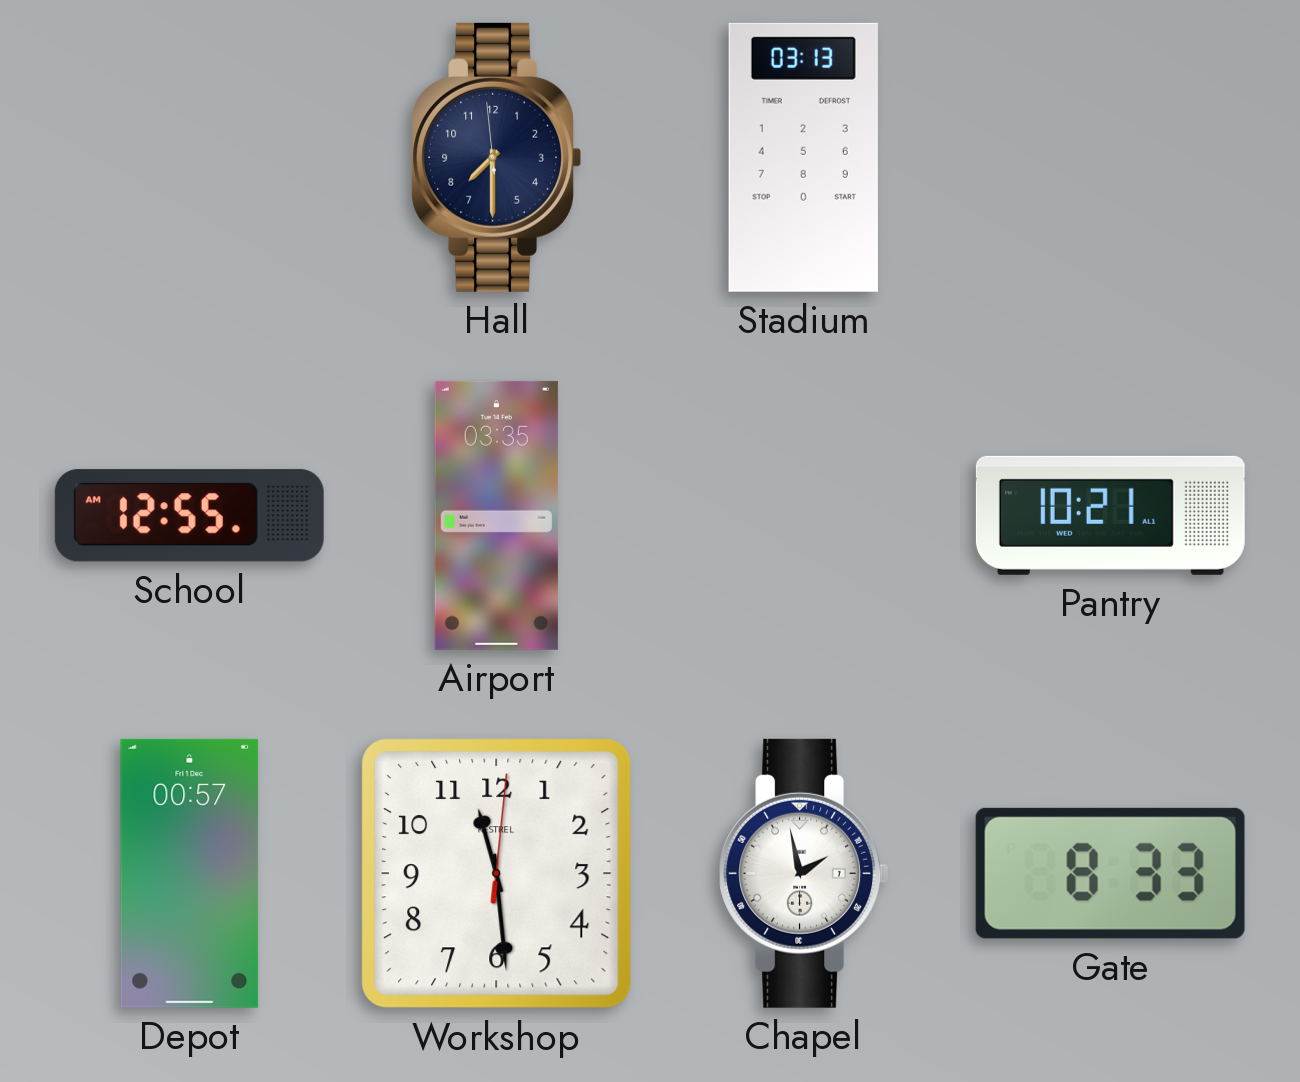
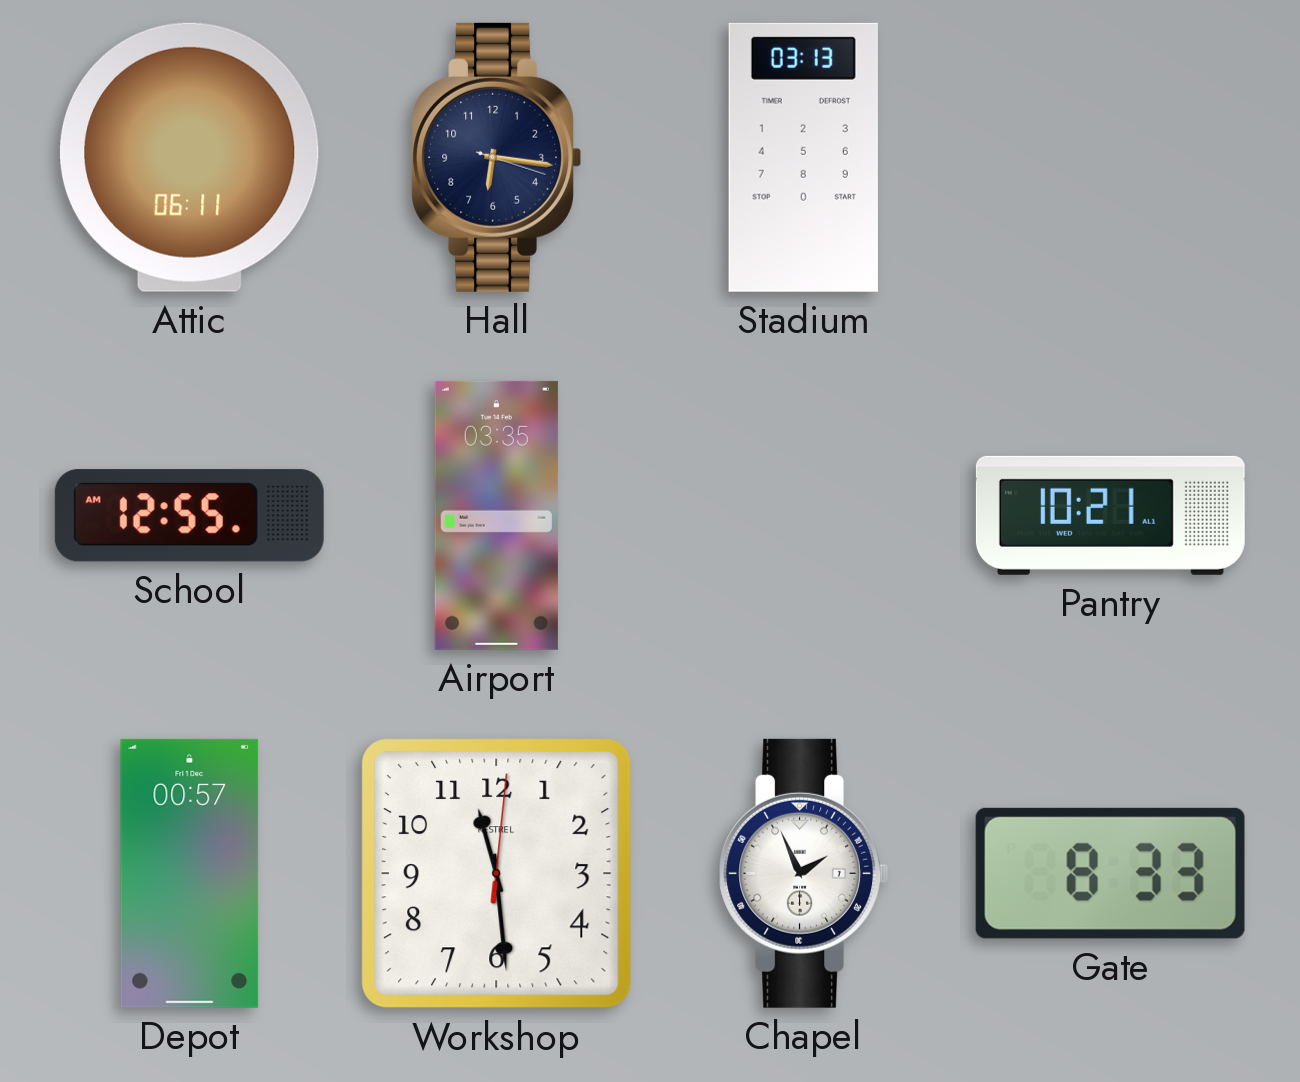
Attic: none -> 06:11
Hall: 7:29 -> 6:16
Chapel: 1:58 -> 1:56
